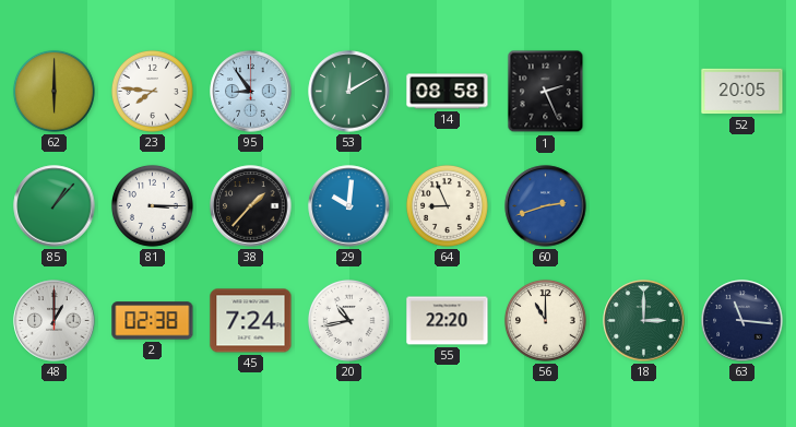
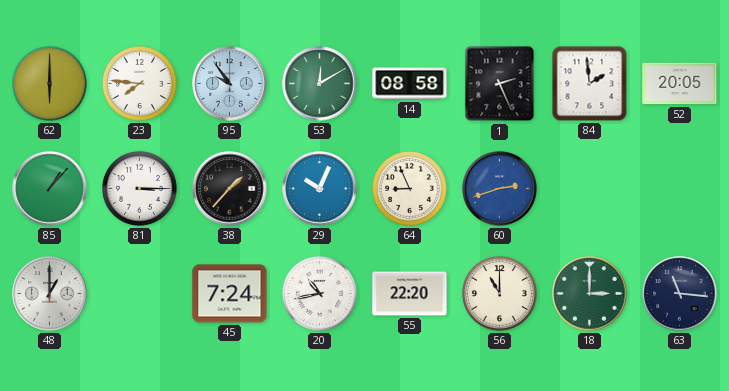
95: 8:54 -> 9:54
84: none -> 1:59
29: 10:01 -> 10:04
2: 02:38 -> none
